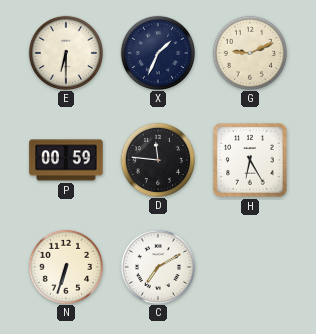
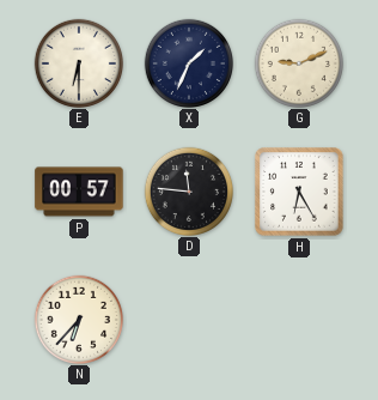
P: 00:59 -> 00:57
N: 6:33 -> 6:37
C: 7:10 -> none
